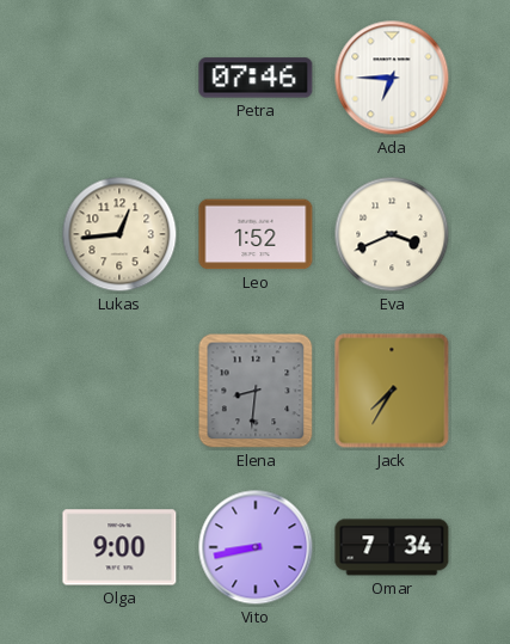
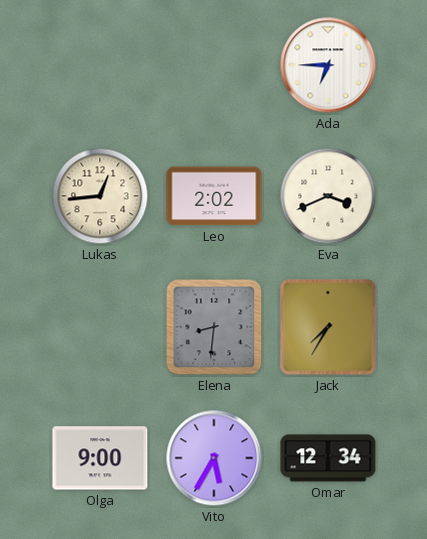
Petra: 07:46 -> none
Leo: 1:52 -> 2:02
Vito: 8:43 -> 5:35
Omar: 7:34 -> 12:34
